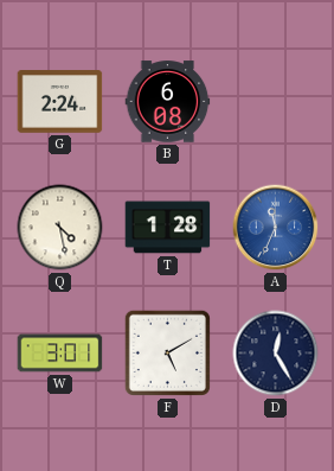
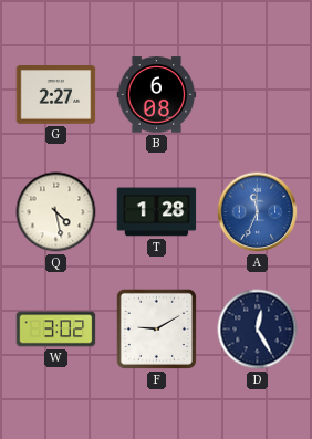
G: 2:24 -> 2:27
W: 3:01 -> 3:02
F: 5:10 -> 9:10
